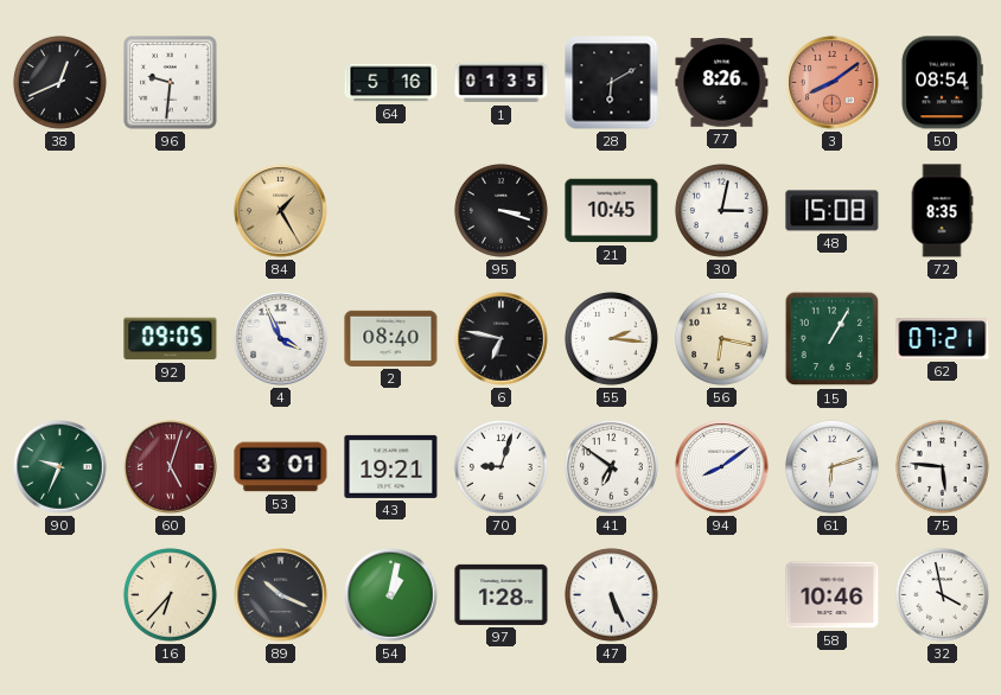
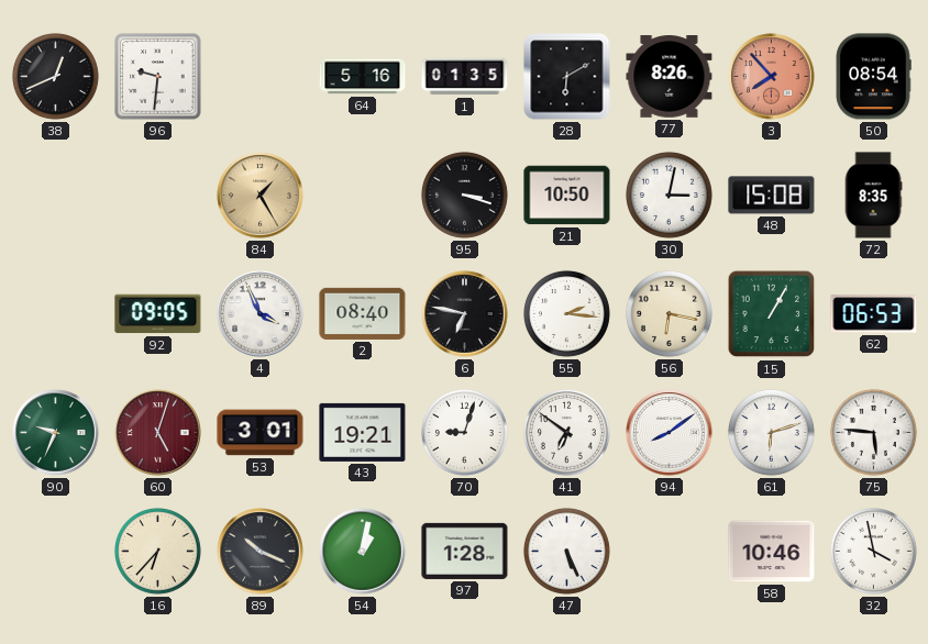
3: 8:09 -> 7:53
21: 10:45 -> 10:50
62: 07:21 -> 06:53
